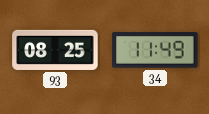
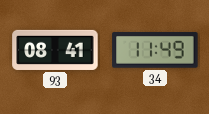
93: 08:25 -> 08:41
